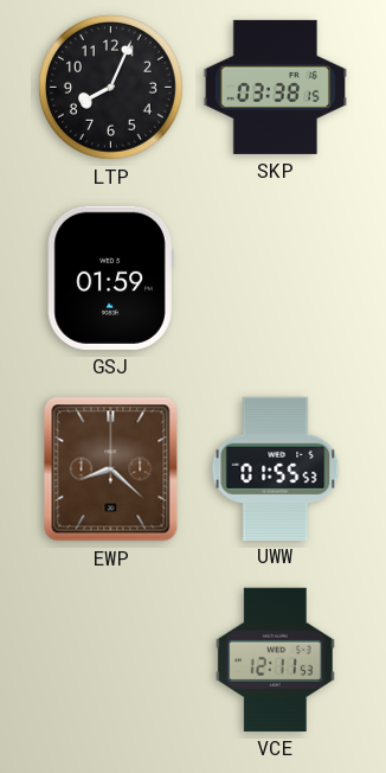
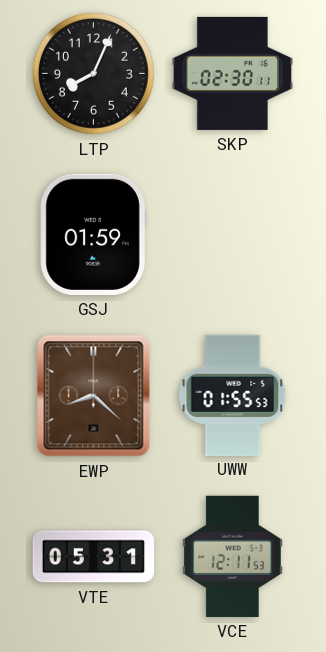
SKP: 03:38 -> 02:30
VTE: none -> 05:31
